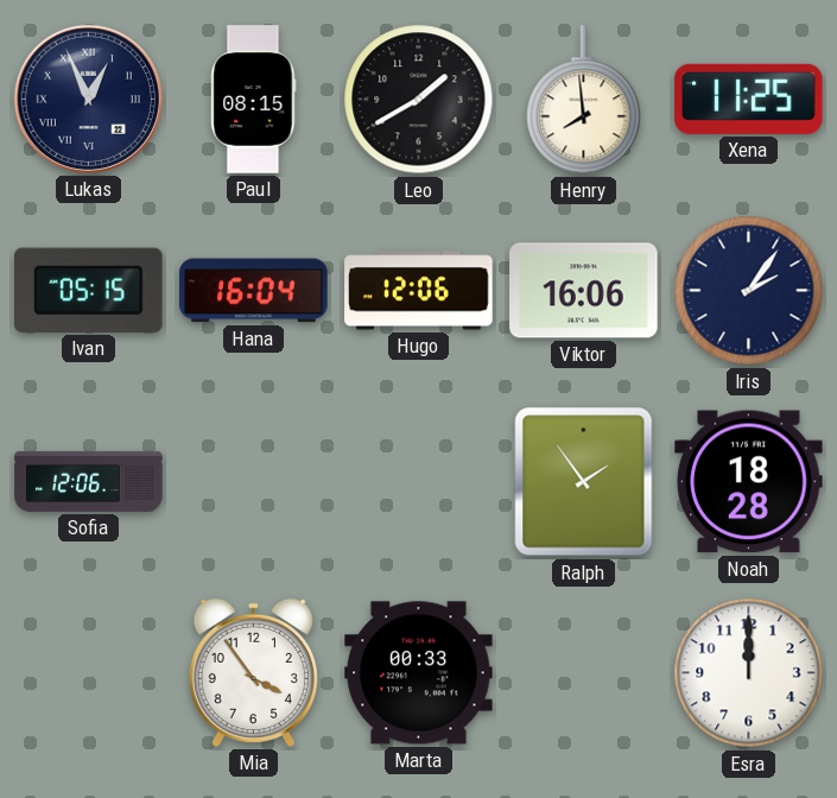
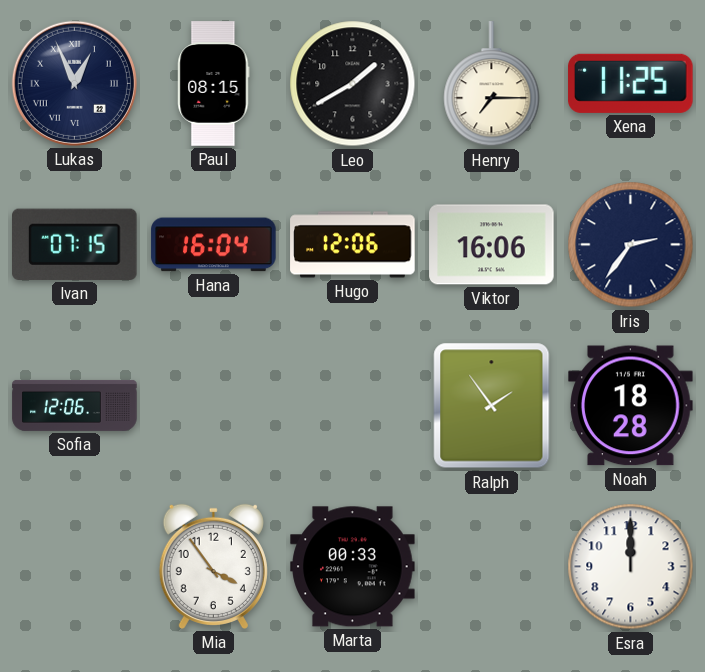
Henry: 7:59 -> 7:15
Ivan: 05:15 -> 07:15
Iris: 2:06 -> 2:36
